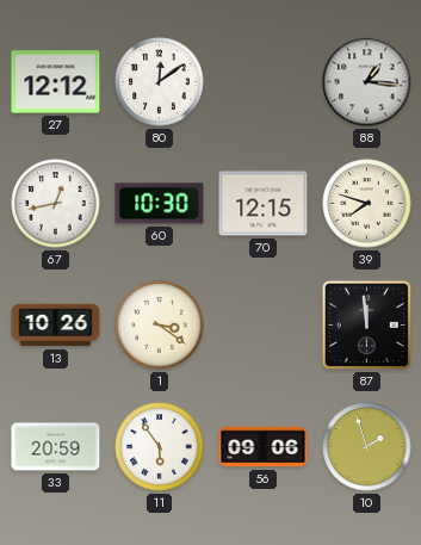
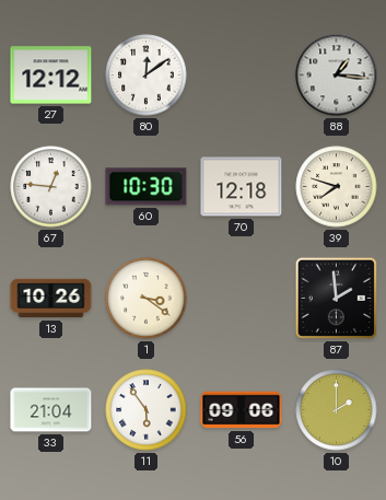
67: 12:43 -> 12:46
70: 12:15 -> 12:18
87: 11:59 -> 1:59
33: 20:59 -> 21:04
10: 1:57 -> 2:00
